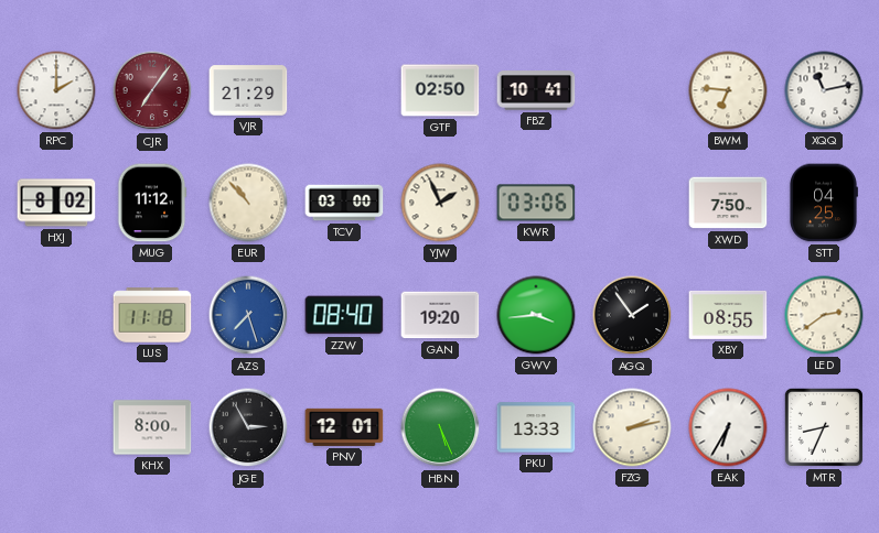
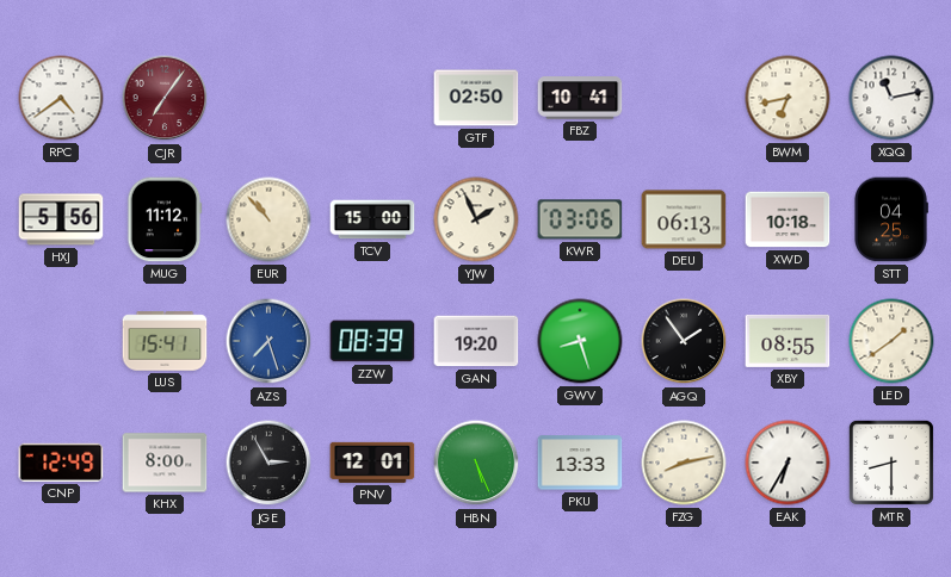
RPC: 2:00 -> 4:39
VJR: 21:29 -> none
BWM: 6:46 -> 6:43
HXJ: 8:02 -> 5:56
TCV: 03:00 -> 15:00
DEU: none -> 06:13
XWD: 7:50 -> 10:18
LUS: 11:18 -> 15:41
ZZW: 08:40 -> 08:39
GWV: 3:44 -> 8:27
LED: 2:39 -> 1:39
CNP: none -> 12:49
FZG: 2:13 -> 8:13
MTR: 8:34 -> 8:30
